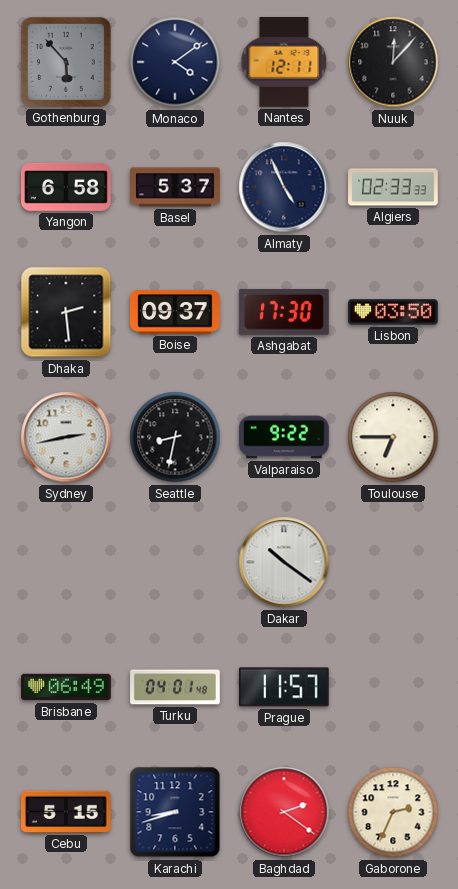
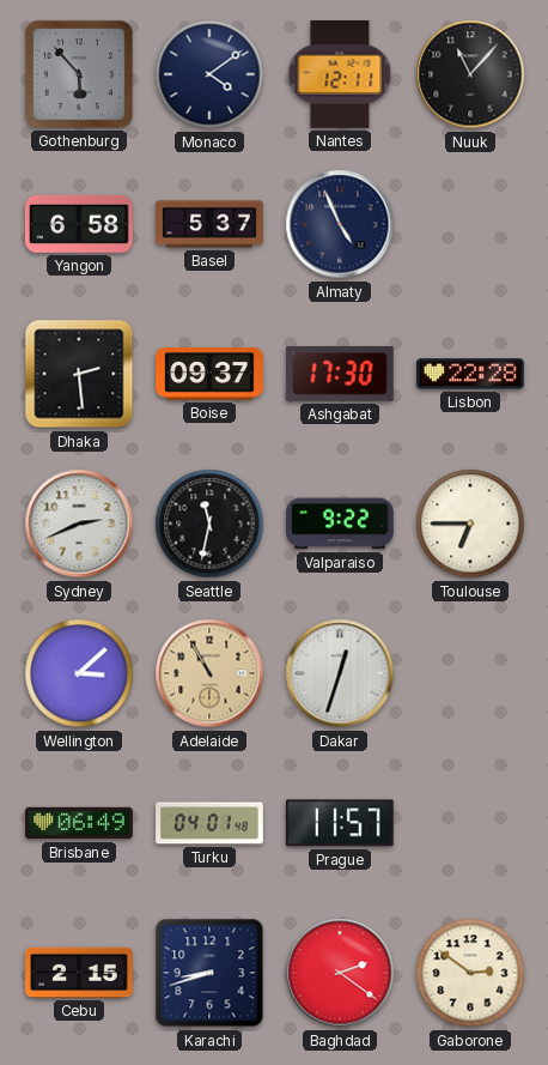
Nuuk: 12:07 -> 11:07
Algiers: 02:33 -> none
Lisbon: 03:50 -> 22:28
Sydney: 2:43 -> 2:41
Seattle: 8:32 -> 11:32
Wellington: none -> 3:08
Adelaide: none -> 10:55
Dakar: 10:21 -> 12:33
Cebu: 5:15 -> 2:15
Gaborone: 2:34 -> 2:51
